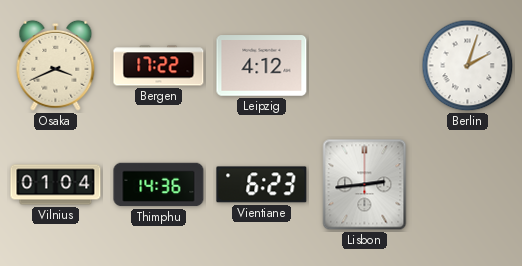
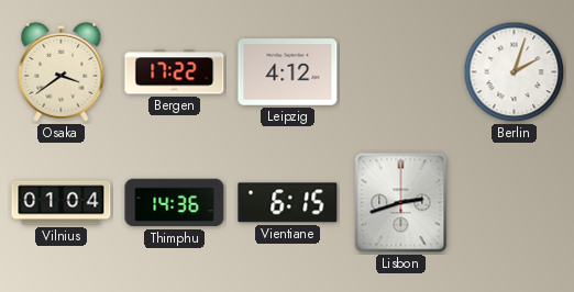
Osaka: 3:41 -> 3:39
Vientiane: 6:23 -> 6:15
Lisbon: 2:44 -> 2:42
